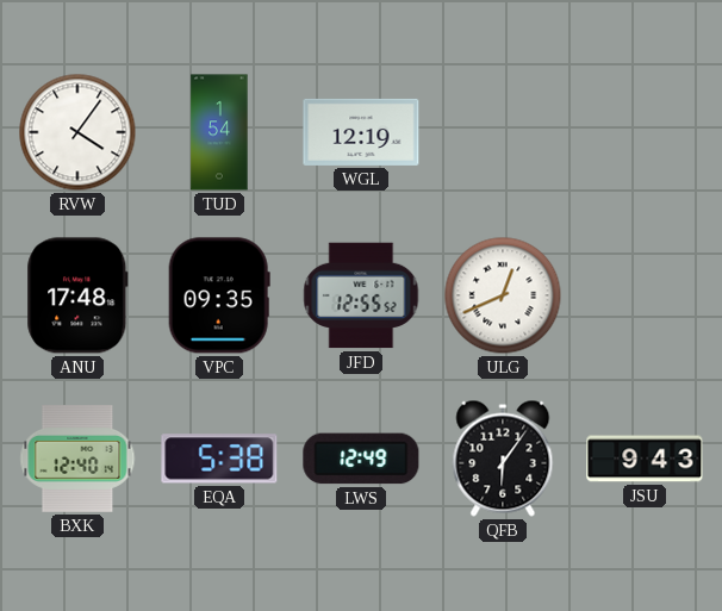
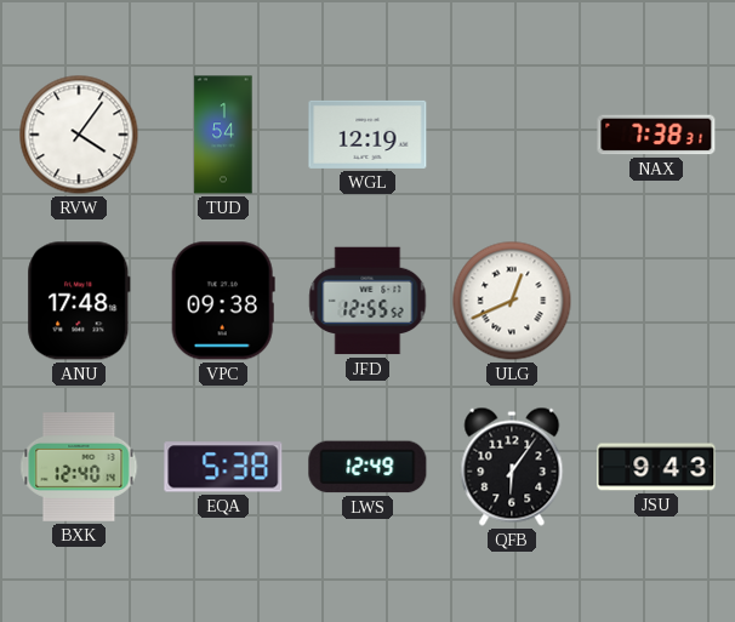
NAX: none -> 7:38
VPC: 09:35 -> 09:38
